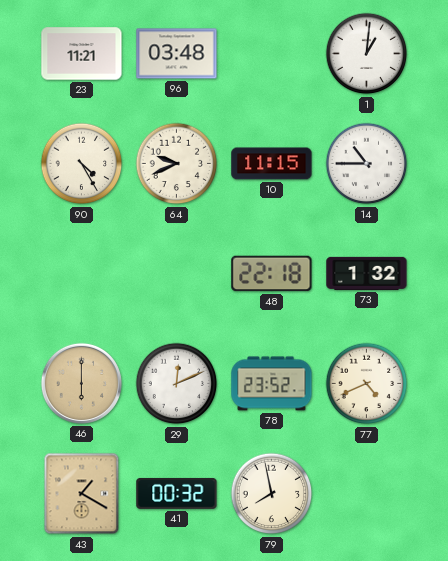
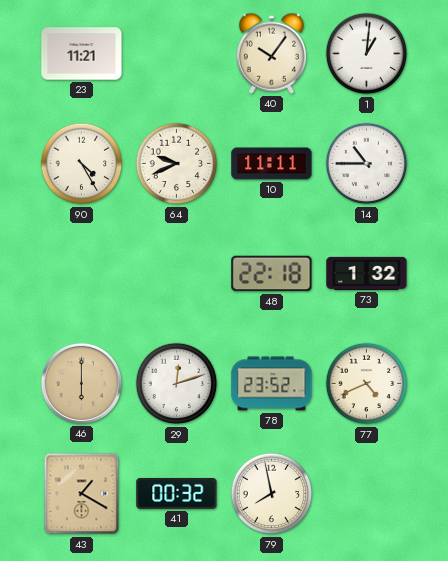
96: 03:48 -> none
40: none -> 10:06
10: 11:15 -> 11:11
29: 12:11 -> 12:12
